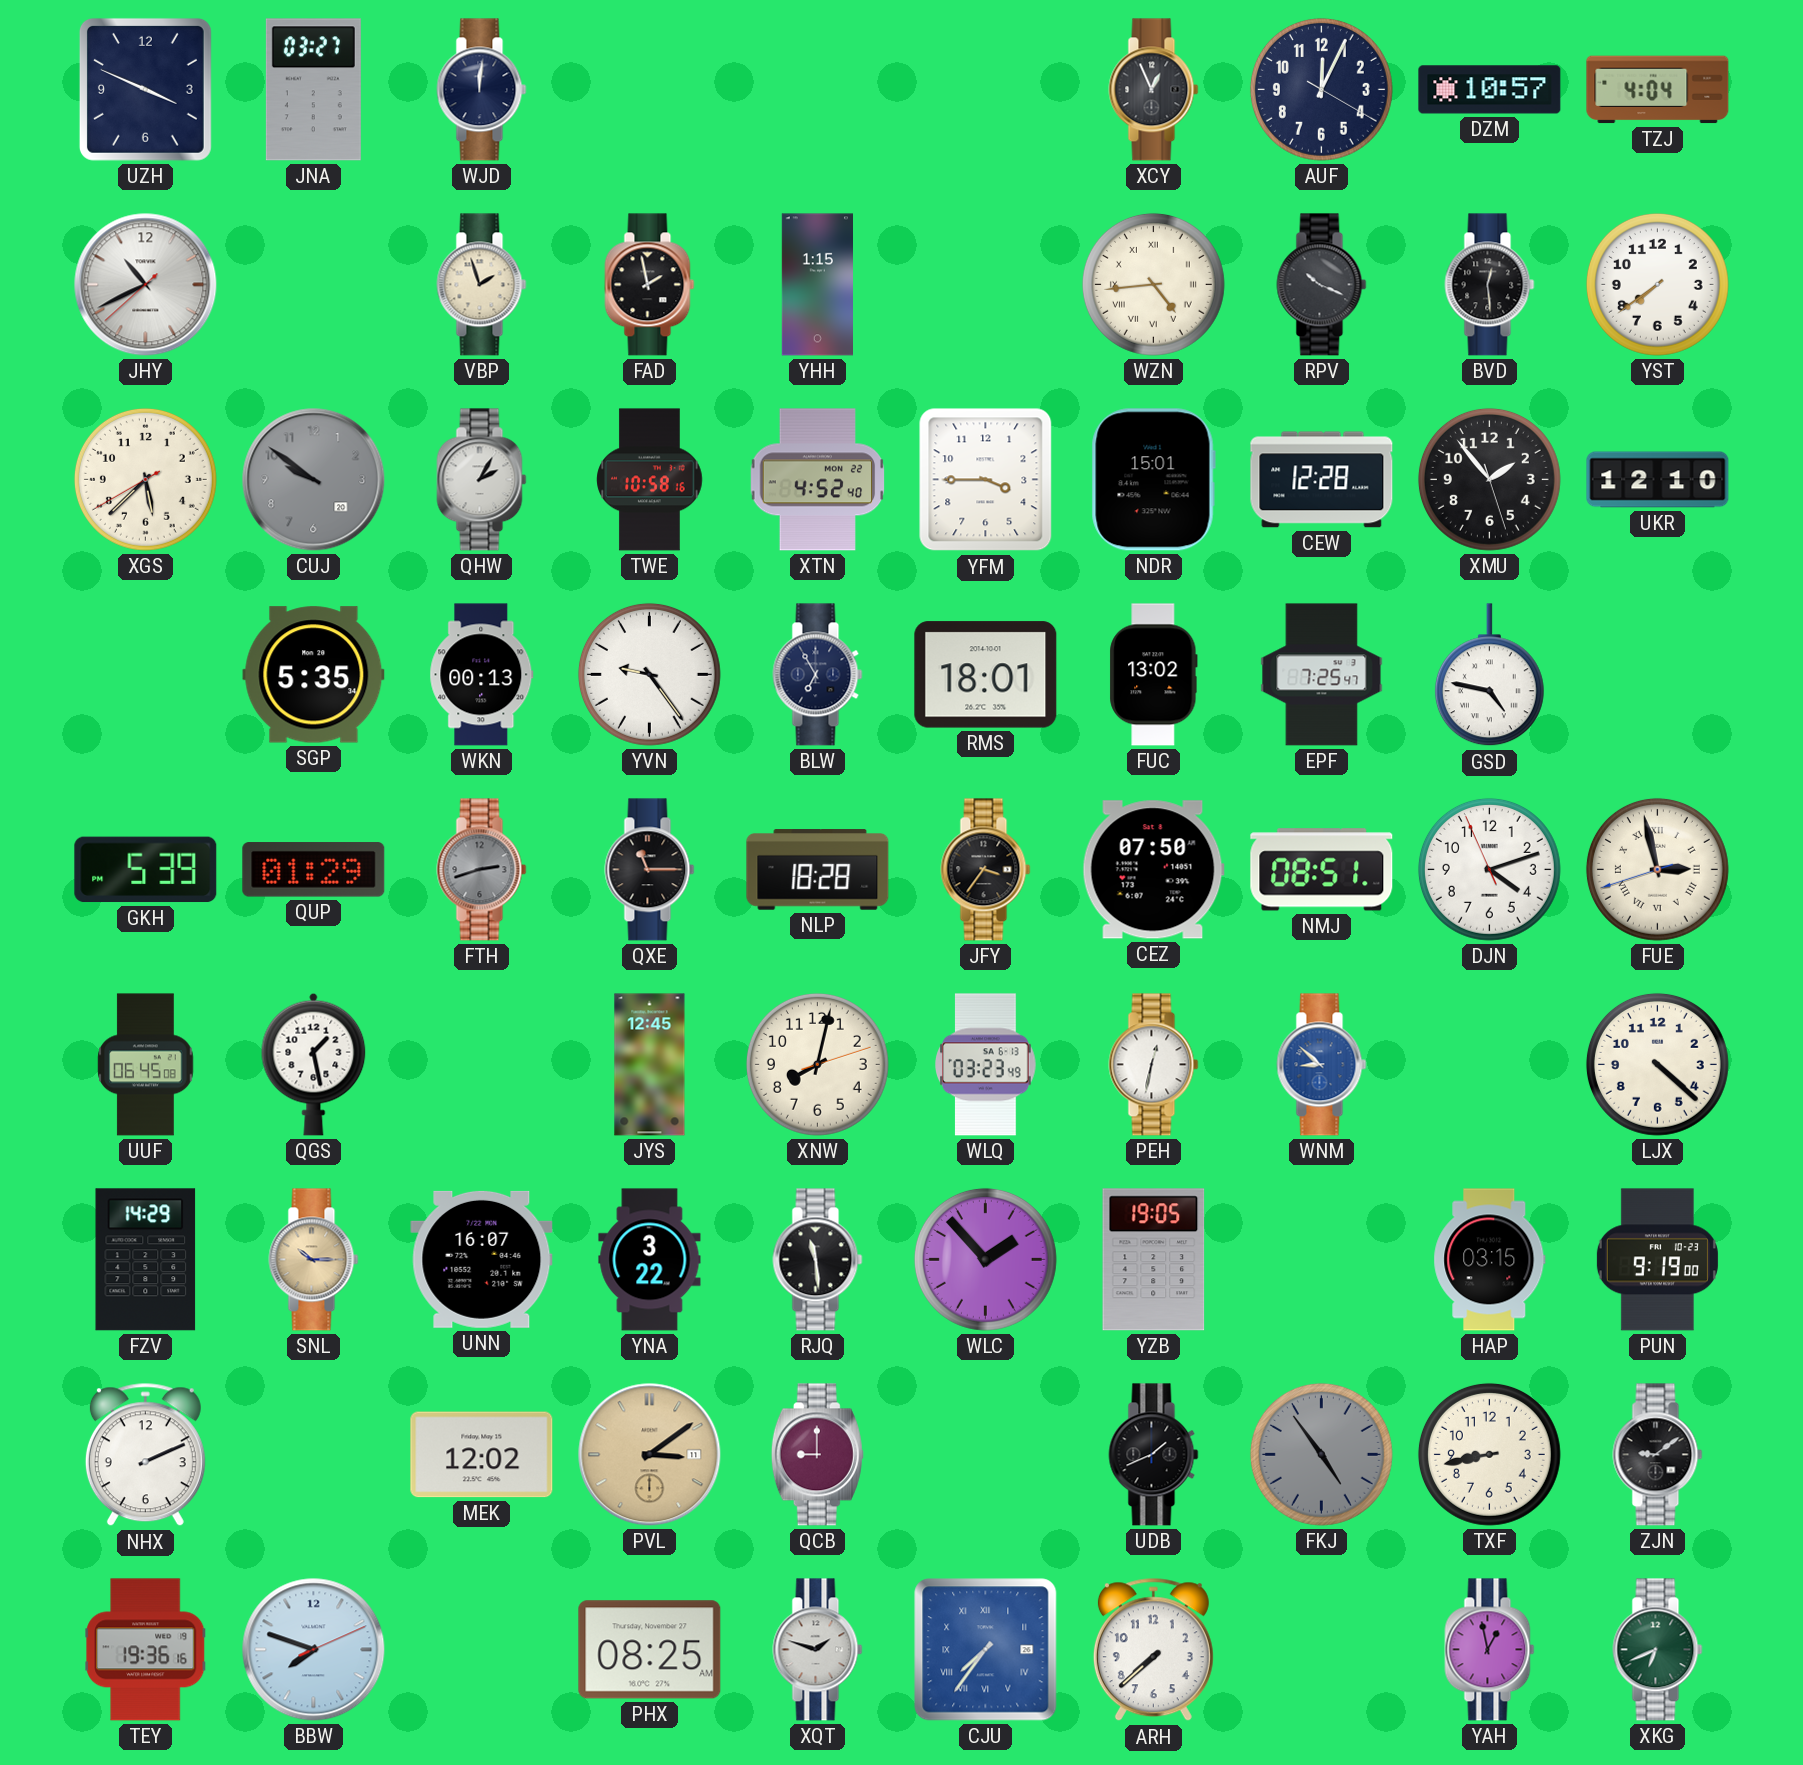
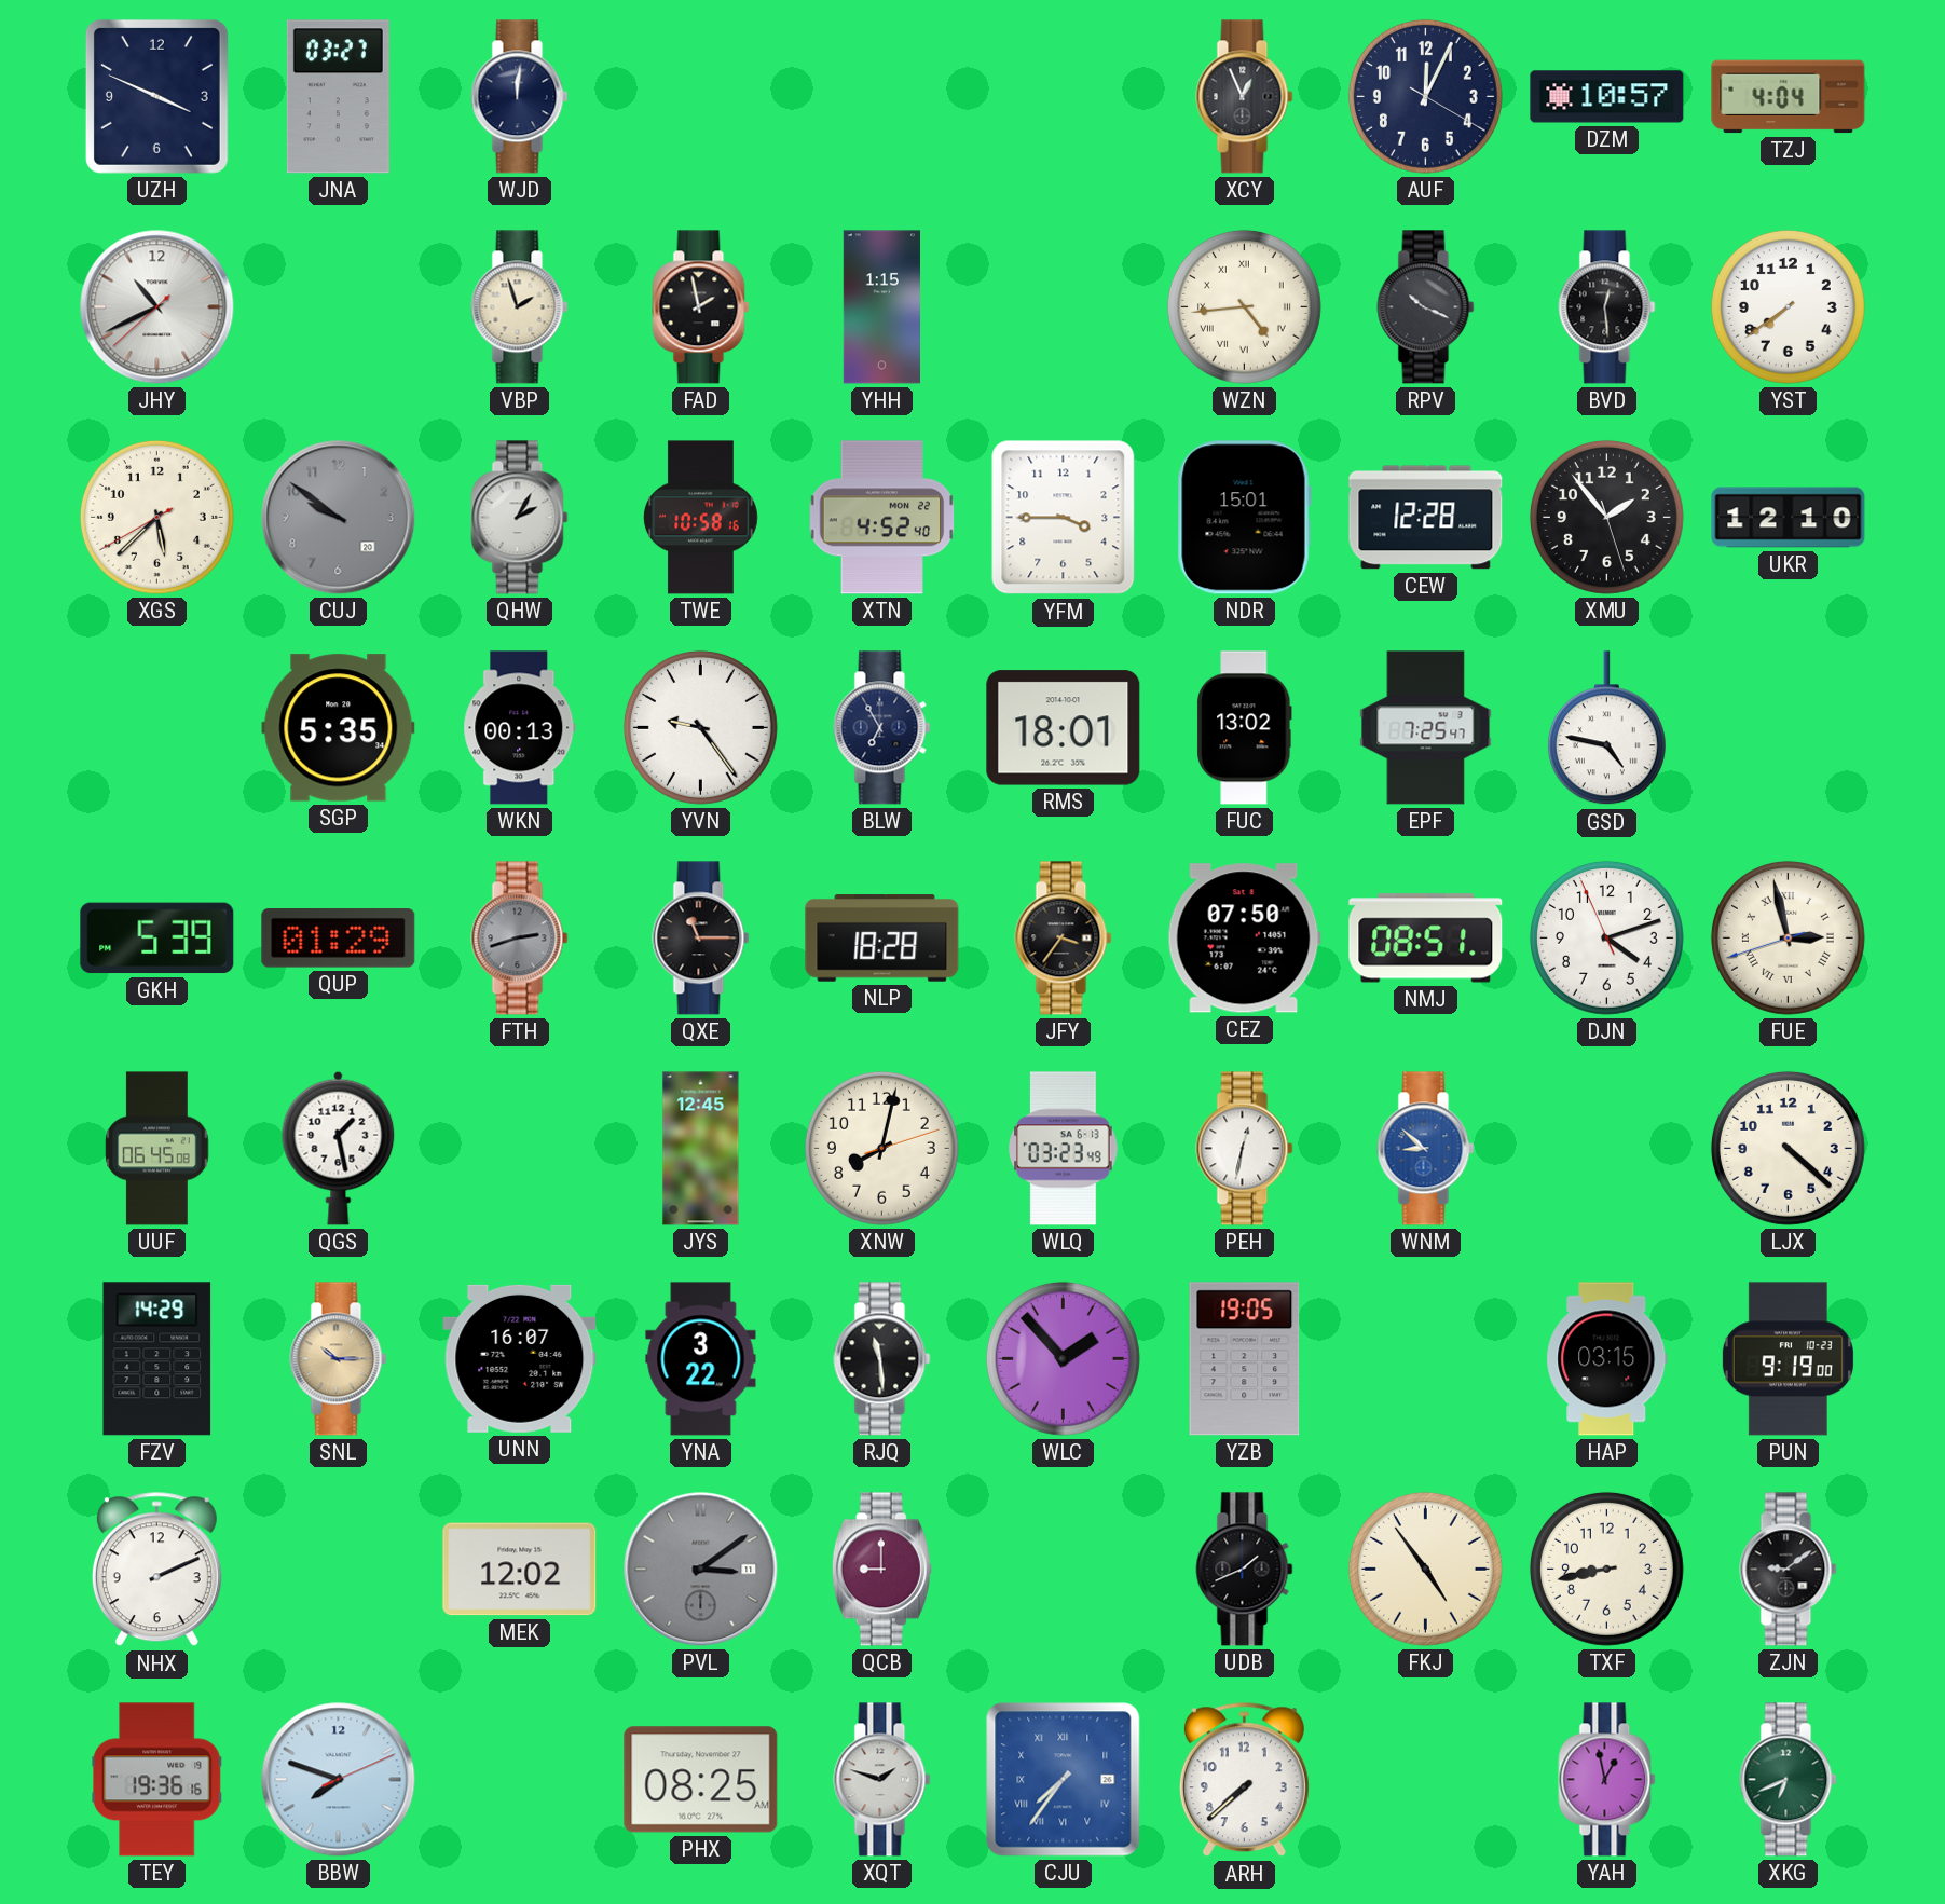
PVL dial: champagne -> grey
FKJ dial: grey -> cream
